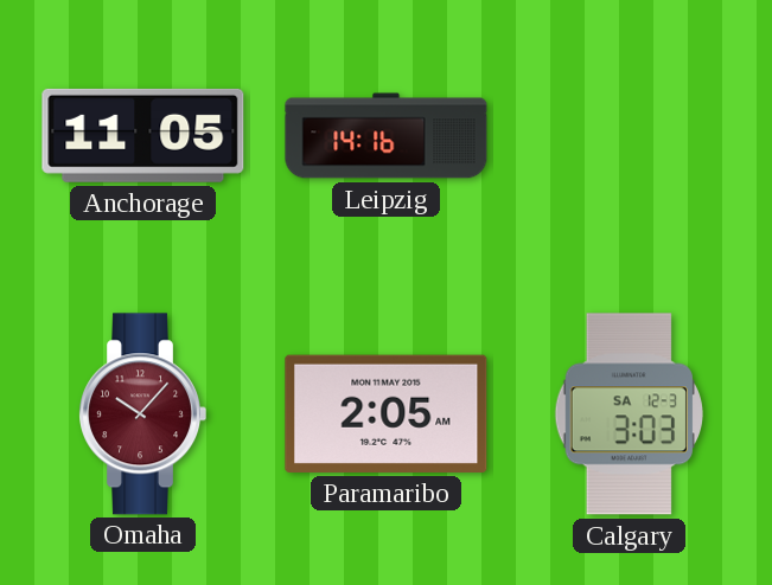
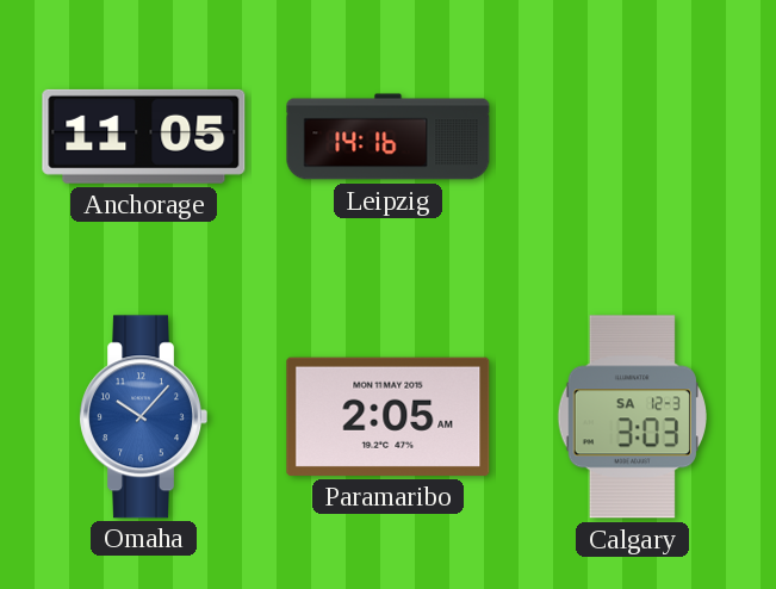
Omaha dial: burgundy -> blue
